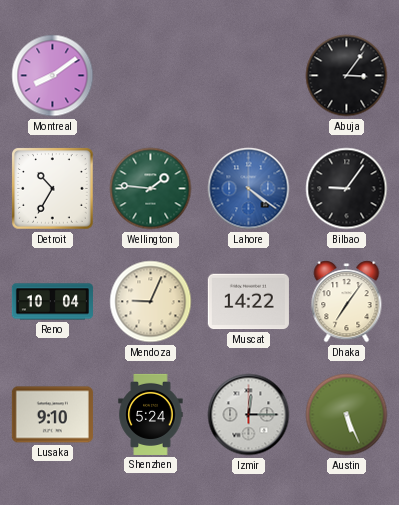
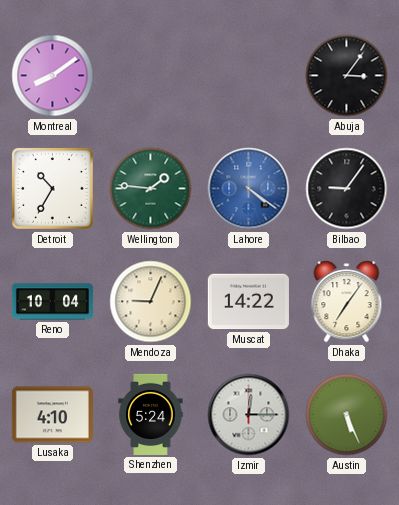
Lusaka: 9:10 -> 4:10
